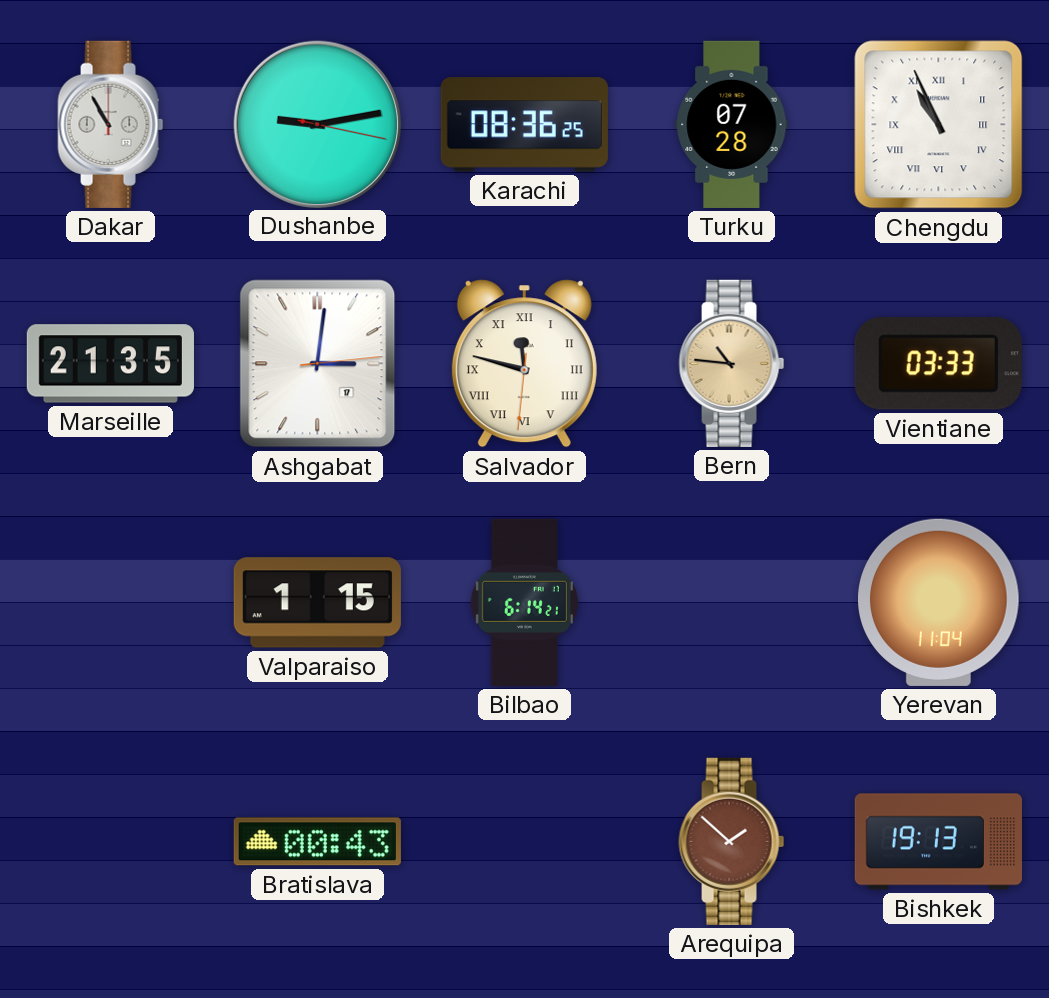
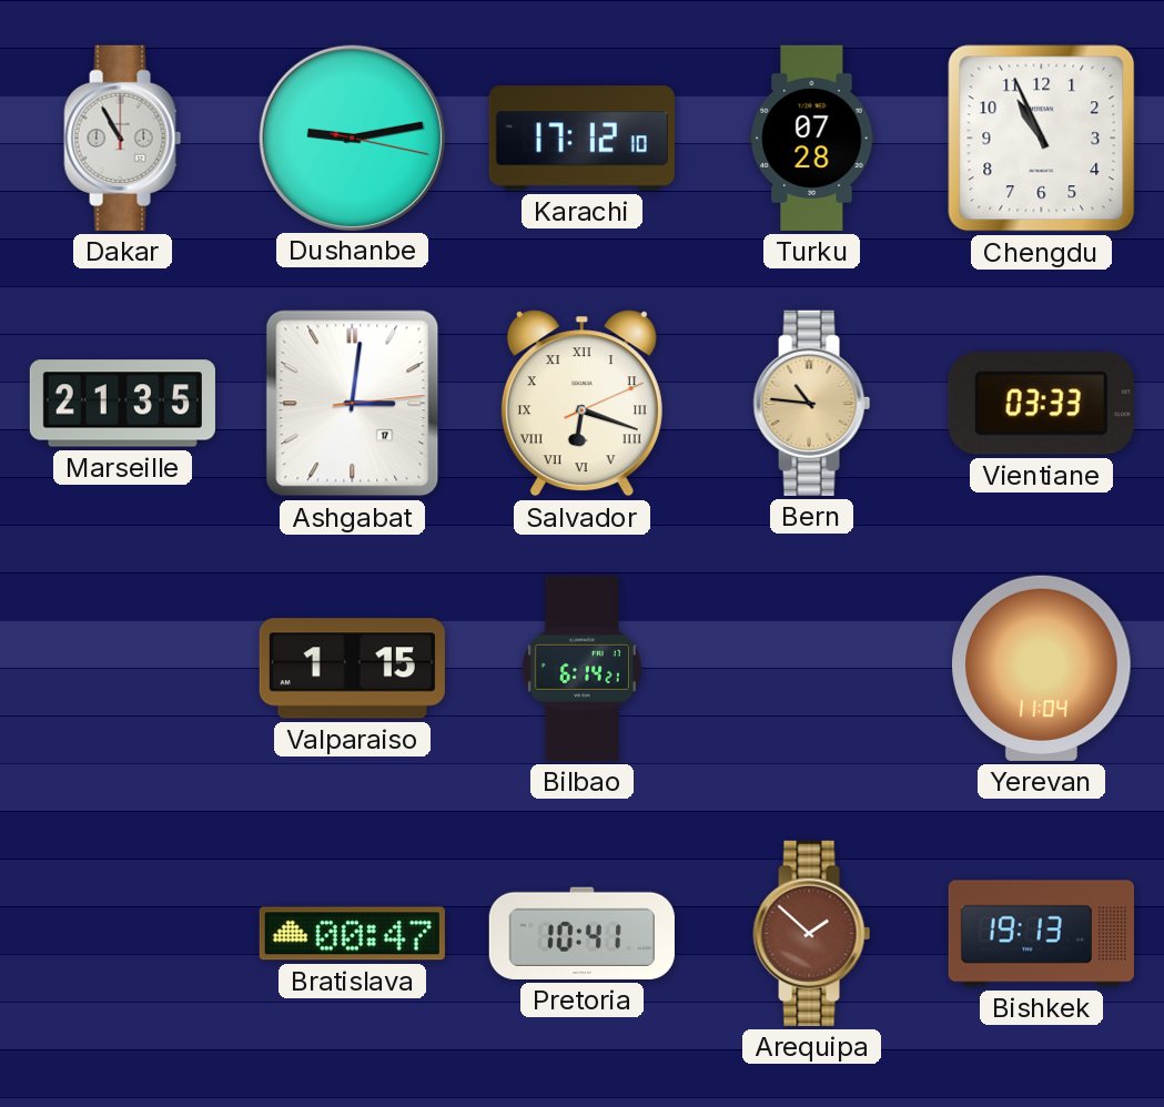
Karachi: 08:36 -> 17:12
Chengdu numerals: Roman -> Arabic
Salvador: 11:47 -> 6:18
Bratislava: 00:43 -> 00:47
Pretoria: none -> 10:41
